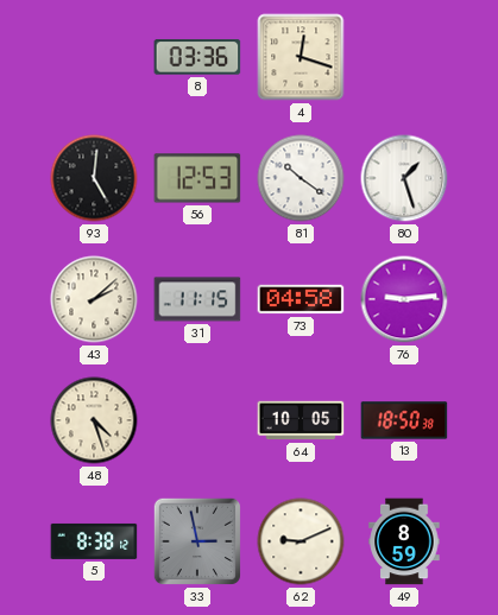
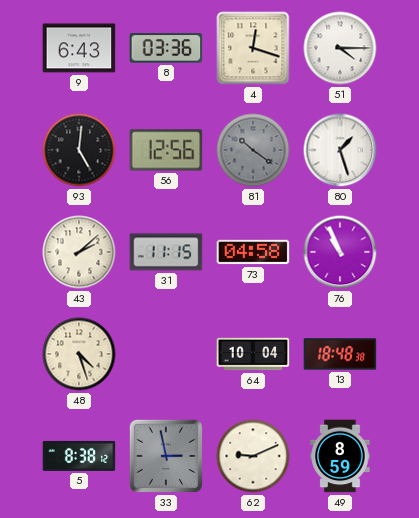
9: none -> 6:43
51: none -> 4:15
56: 12:53 -> 12:56
81 dial: white -> grey
76: 9:14 -> 10:56
64: 10:05 -> 10:04
13: 18:50 -> 18:48
